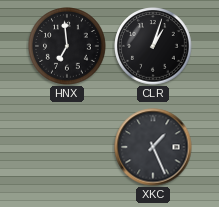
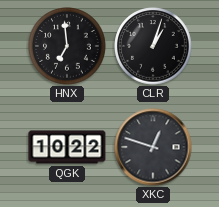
QGK: none -> 10:22
XKC: 1:26 -> 12:48
